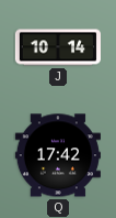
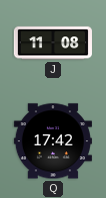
J: 10:14 -> 11:08
